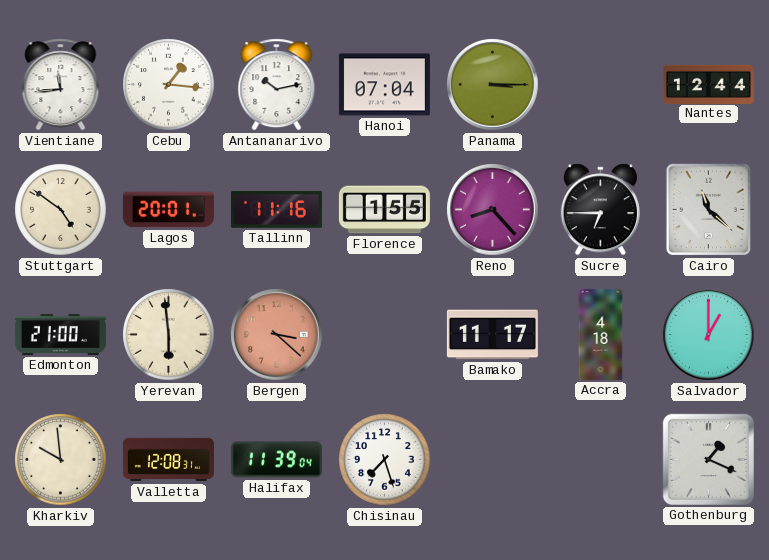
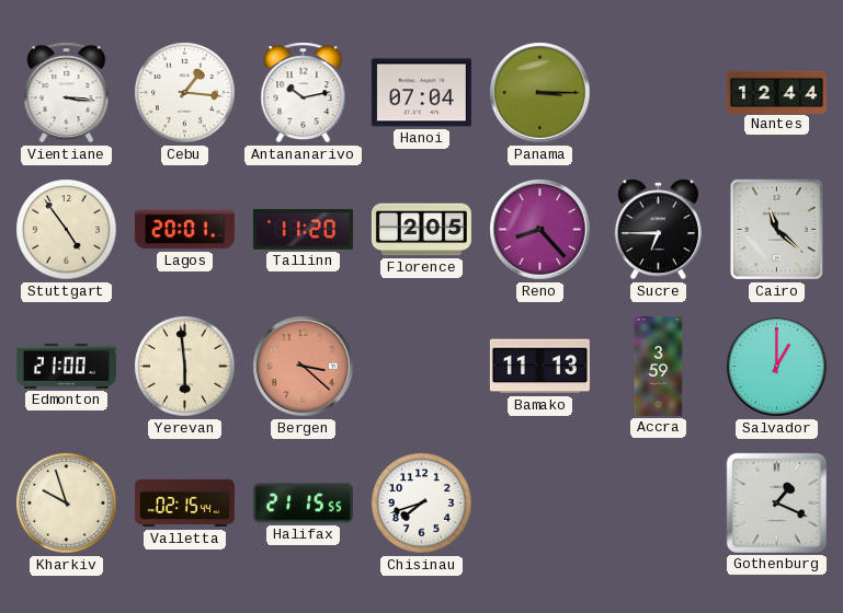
Vientiane: 11:44 -> 3:16
Stuttgart: 4:51 -> 4:54
Tallinn: 11:16 -> 11:20
Florence: 1:55 -> 2:05
Bamako: 11:17 -> 11:13
Accra: 4:18 -> 3:59
Kharkiv: 9:59 -> 9:57
Valletta: 12:08 -> 02:15
Halifax: 11:39 -> 21:15
Chisinau: 7:27 -> 7:42
